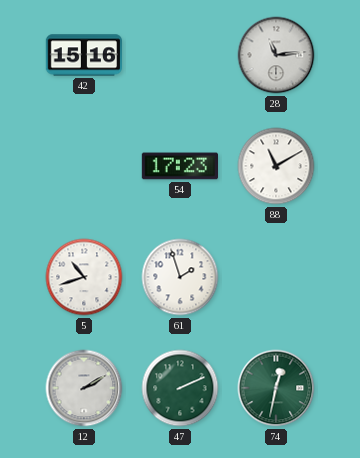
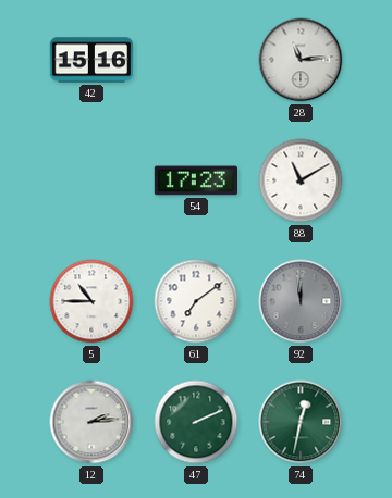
5: 10:42 -> 10:45
61: 1:57 -> 7:09
92: none -> 11:59
12: 2:10 -> 2:14
